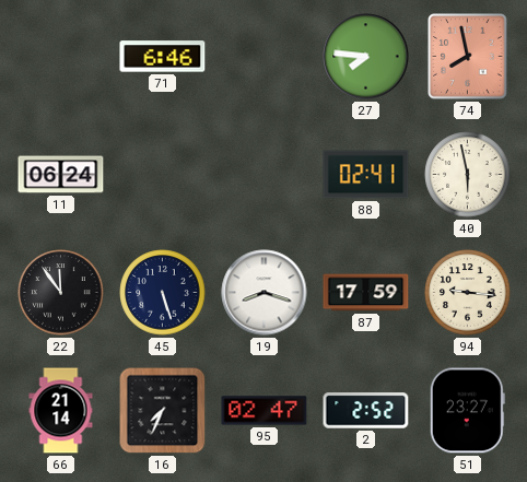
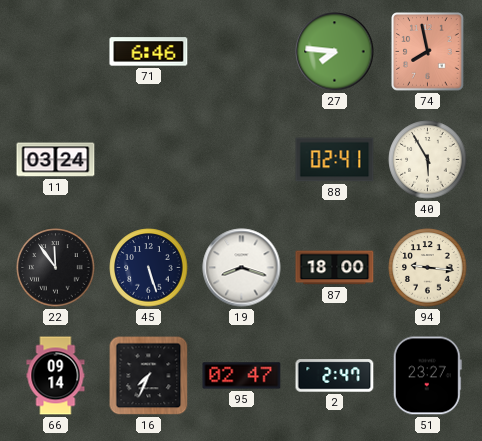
11: 06:24 -> 03:24
40: 5:58 -> 5:55
87: 17:59 -> 18:00
66: 21:14 -> 09:14
2: 2:52 -> 2:47
